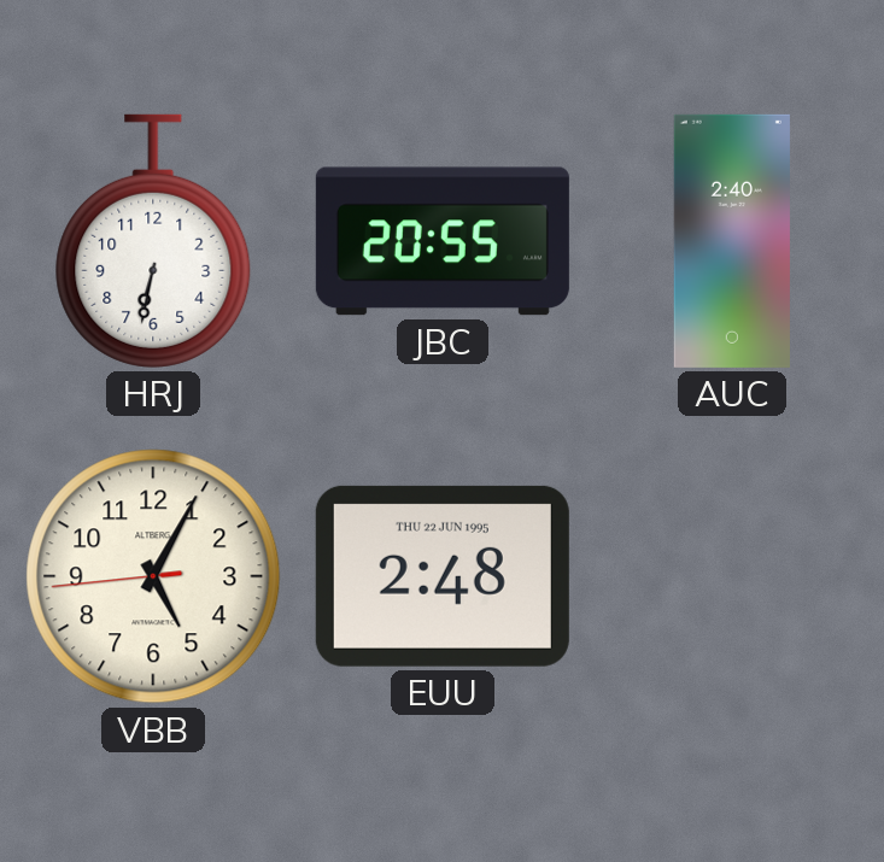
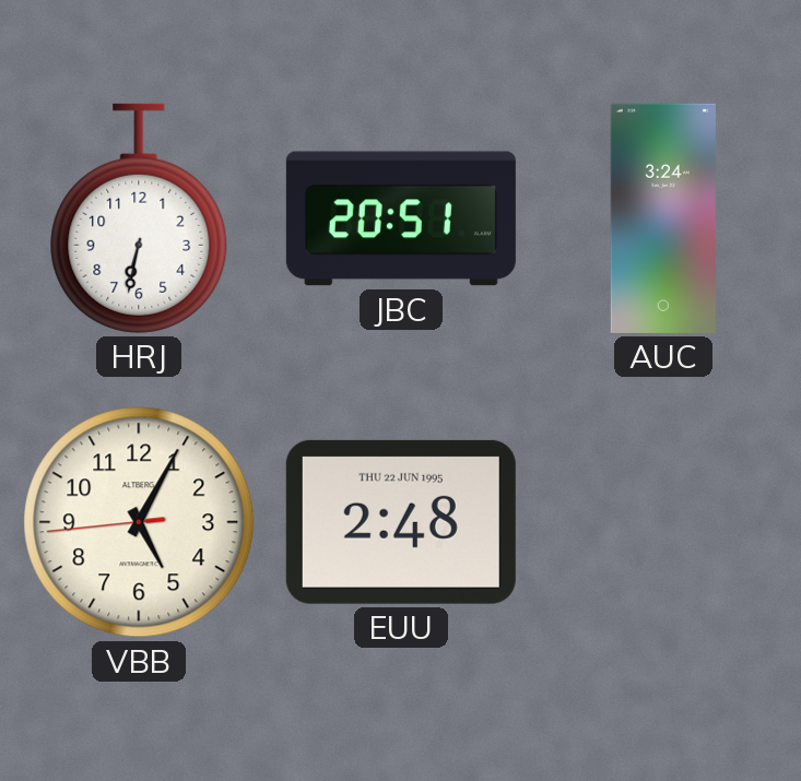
JBC: 20:55 -> 20:51
AUC: 2:40 -> 3:24
